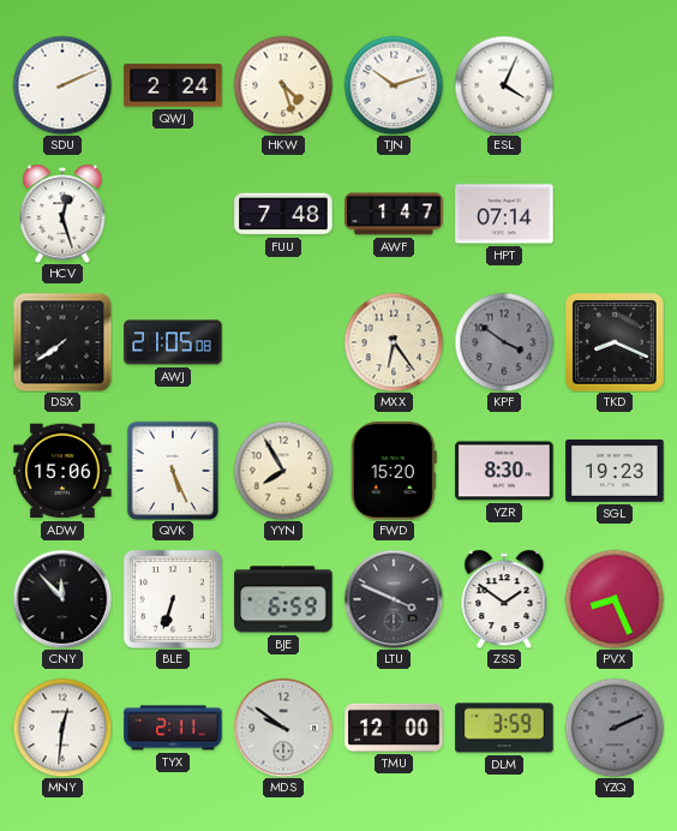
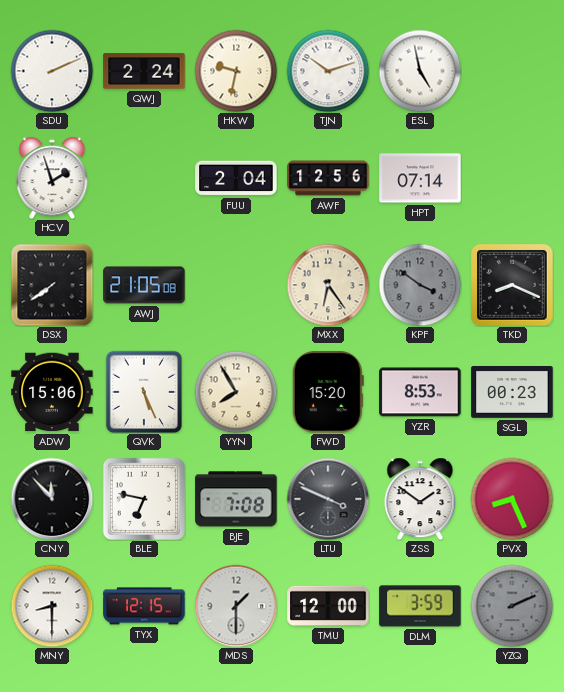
HKW: 4:27 -> 9:32
ESL: 4:04 -> 4:58
HCV: 12:27 -> 1:57
FUU: 7:48 -> 2:04
AWF: 1:47 -> 12:56
YZR: 8:30 -> 8:53
SGL: 19:23 -> 00:23
BLE: 6:33 -> 6:47
BJE: 6:59 -> 7:08
MNY: 12:31 -> 8:30
TYX: 2:11 -> 12:15
MDS: 9:51 -> 1:30
